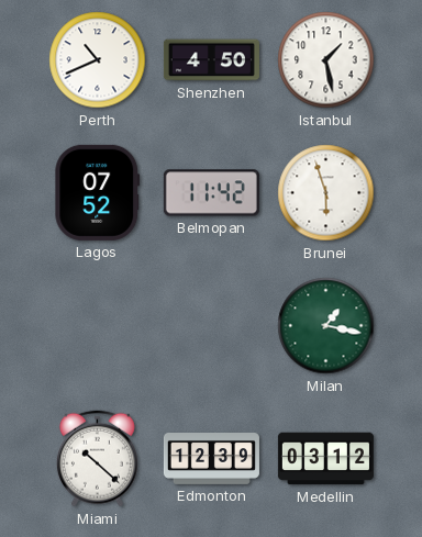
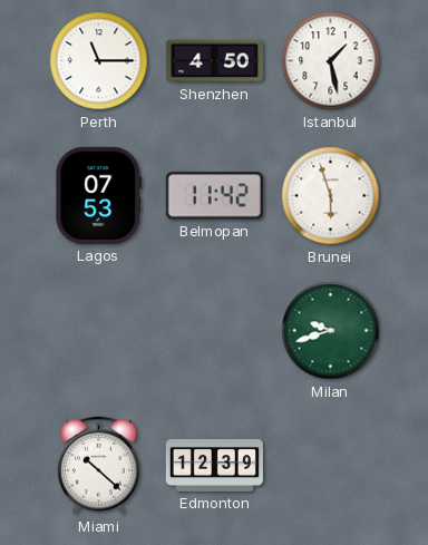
Perth: 10:41 -> 11:15
Lagos: 07:52 -> 07:53
Milan: 1:17 -> 9:42
Medellin: 03:12 -> none
